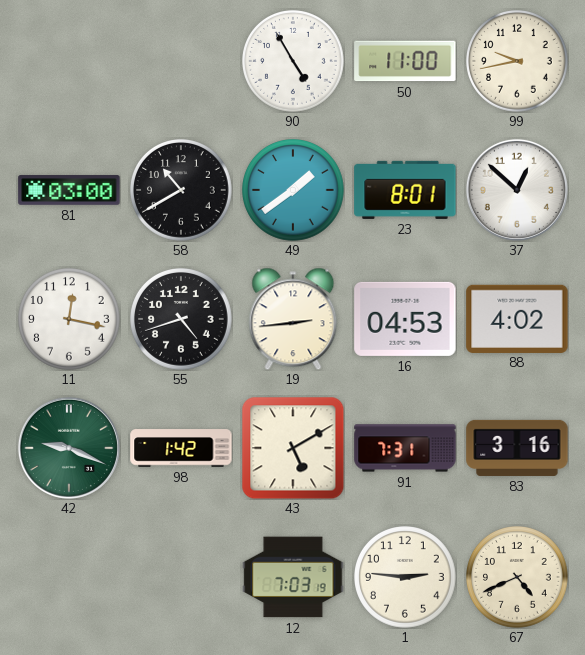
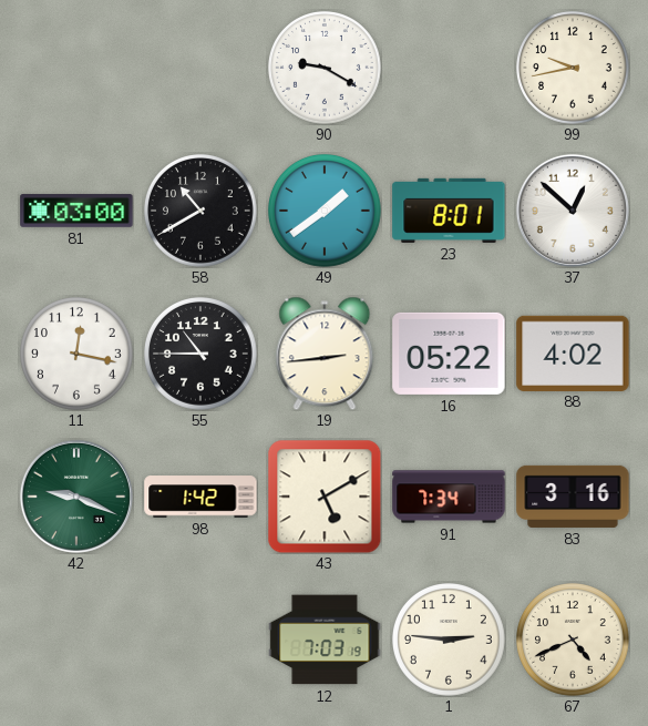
90: 4:55 -> 9:20
50: 11:00 -> none
55: 4:42 -> 10:45
16: 04:53 -> 05:22
91: 7:31 -> 7:34
